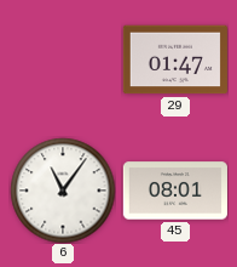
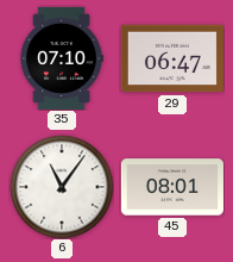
35: none -> 07:10
29: 01:47 -> 06:47
